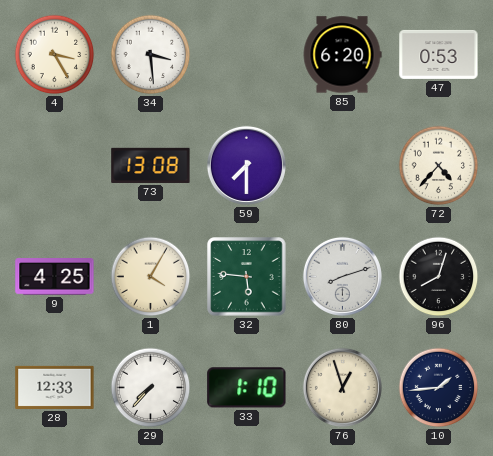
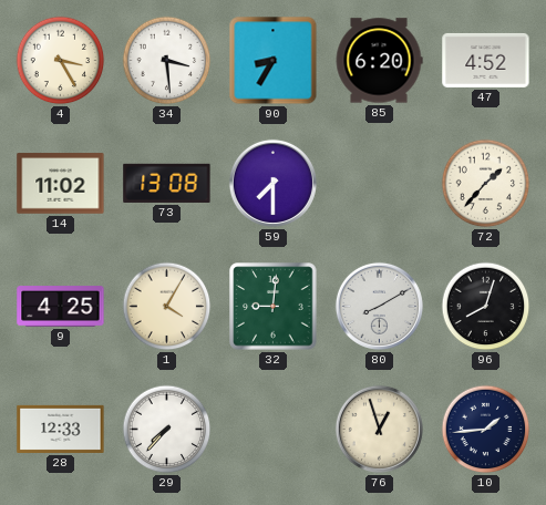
90: none -> 8:35
47: 0:53 -> 4:52
14: none -> 11:02
72: 4:37 -> 1:37
32: 5:46 -> 9:01
80: 8:12 -> 8:10
33: 1:10 -> none
